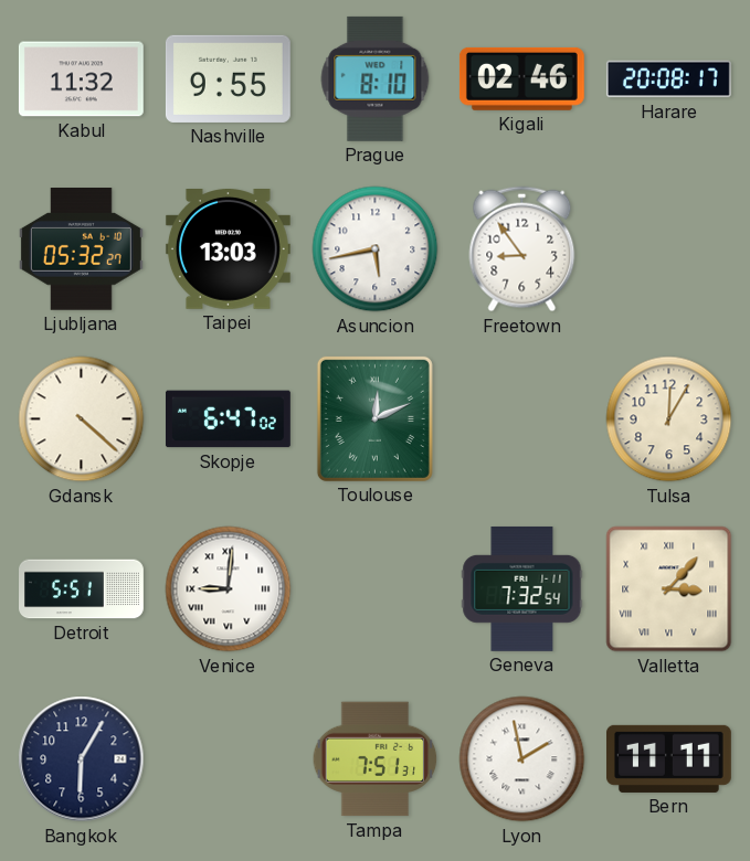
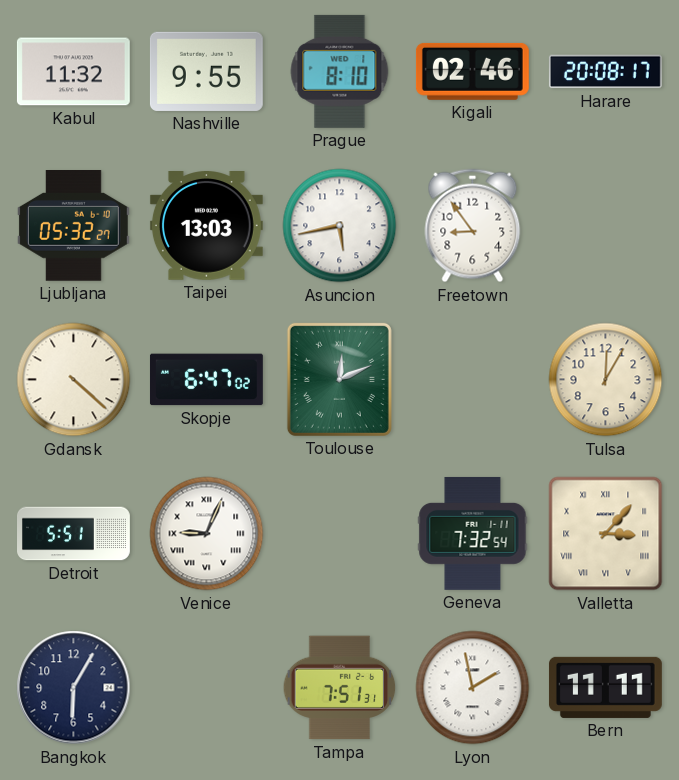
Venice: 9:01 -> 9:04
